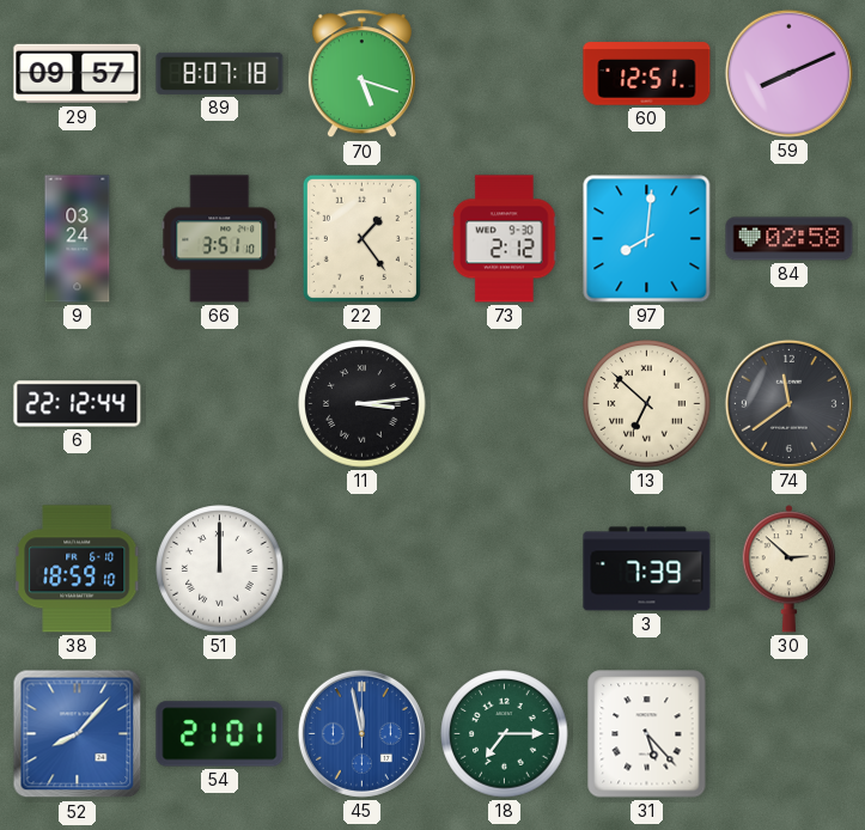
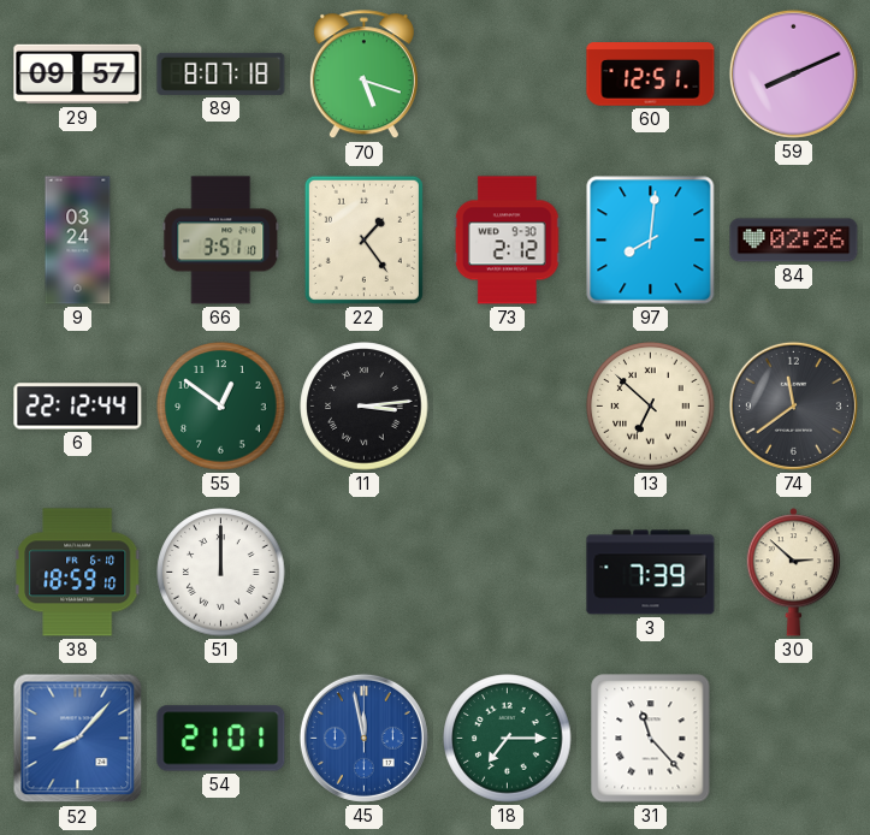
84: 02:58 -> 02:26
55: none -> 12:51
31: 5:23 -> 11:23
